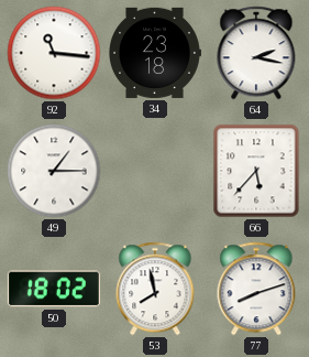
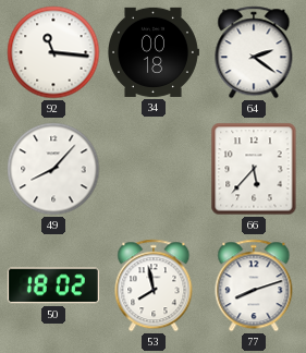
34: 23:18 -> 00:18
64: 2:17 -> 2:21
49: 1:15 -> 8:07
